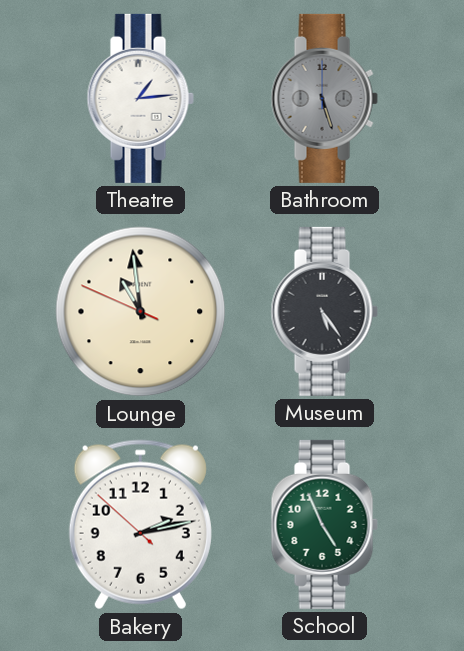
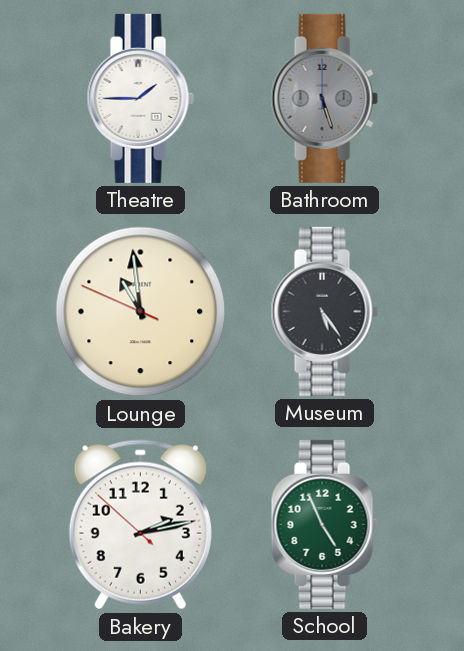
Theatre: 1:14 -> 1:45
